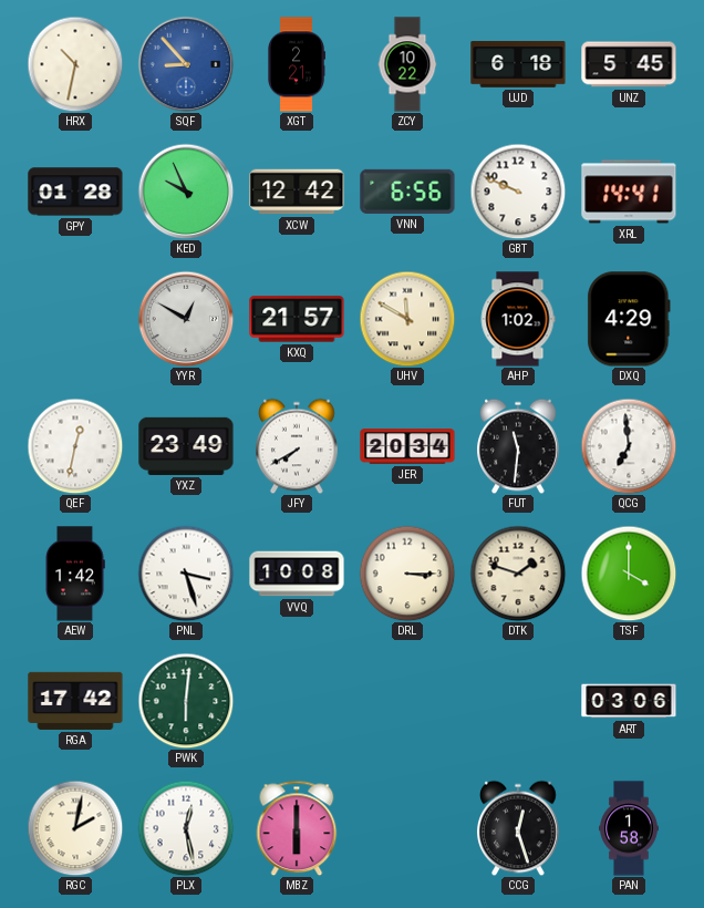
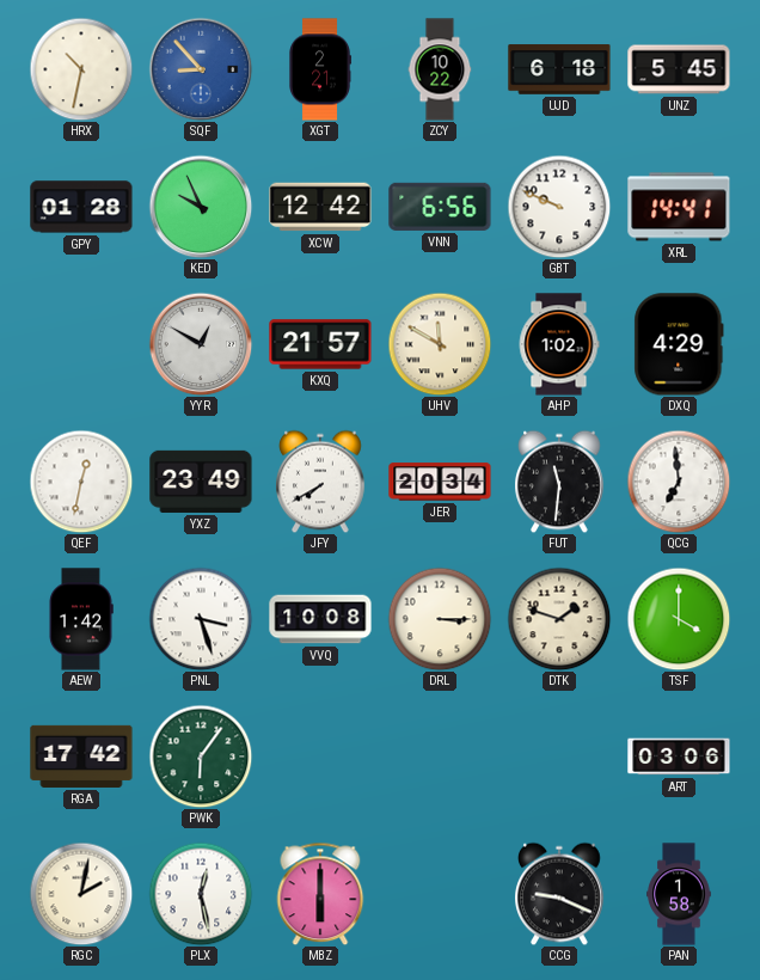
PWK: 6:01 -> 6:06
CCG: 12:27 -> 9:19
